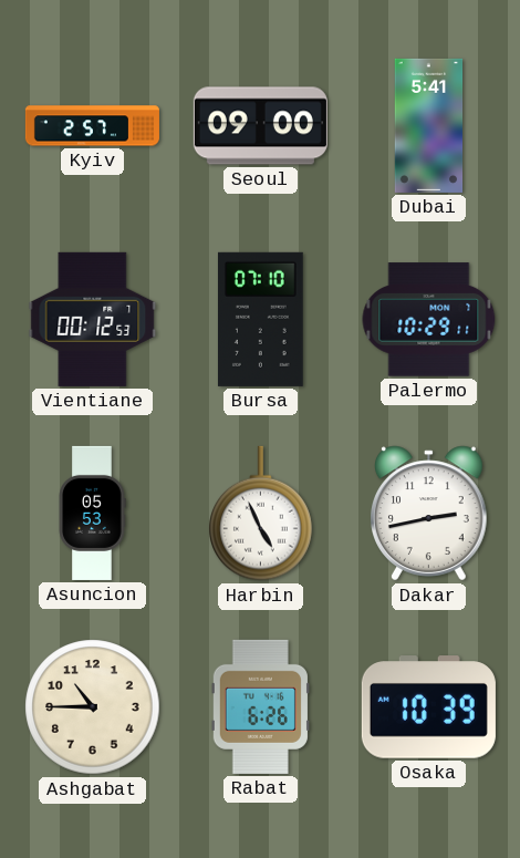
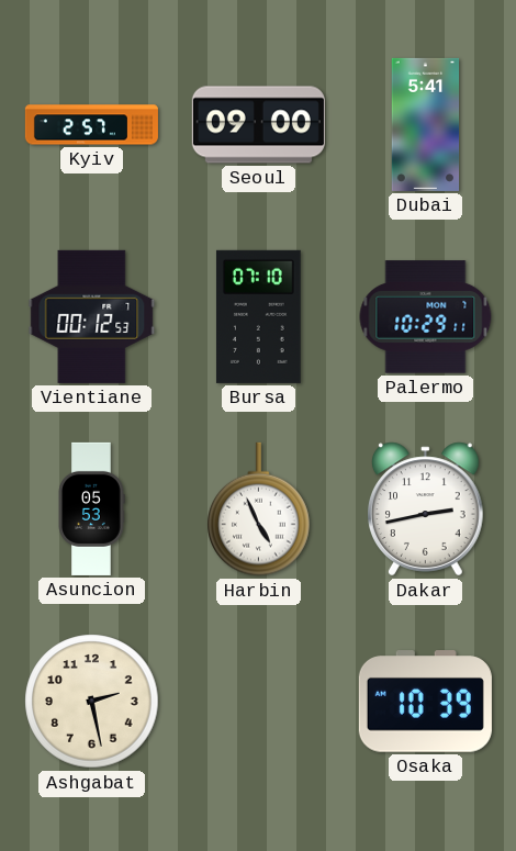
Ashgabat: 10:45 -> 2:28
Rabat: 6:26 -> none
